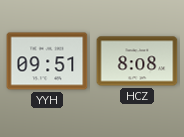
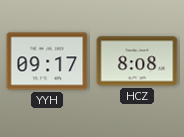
YYH: 09:51 -> 09:17
